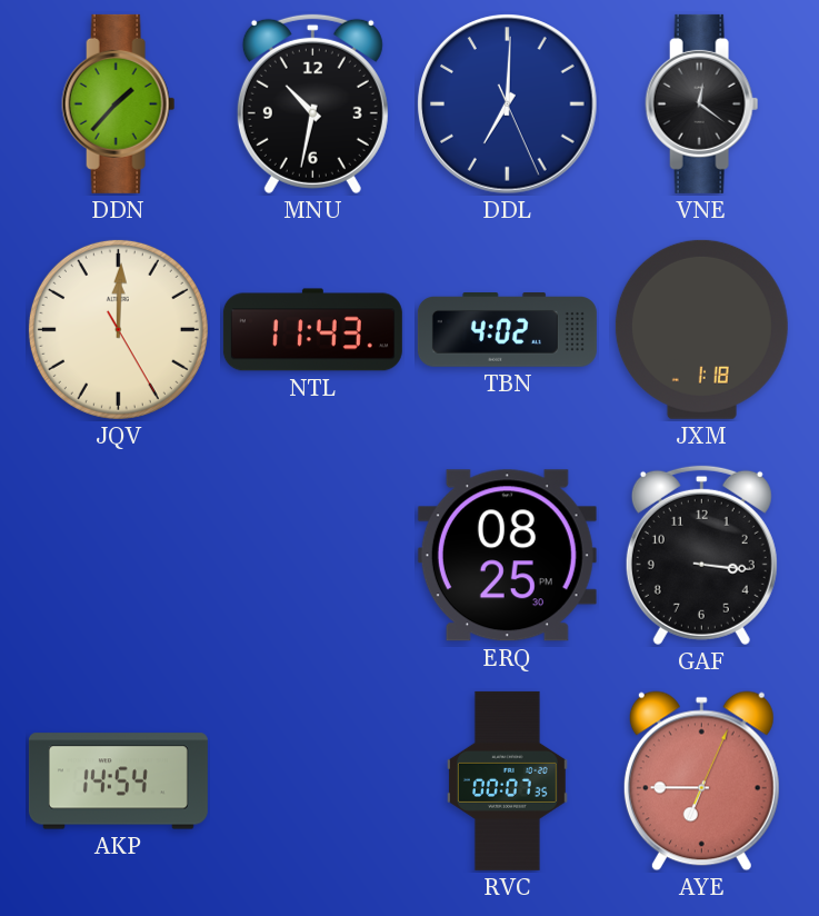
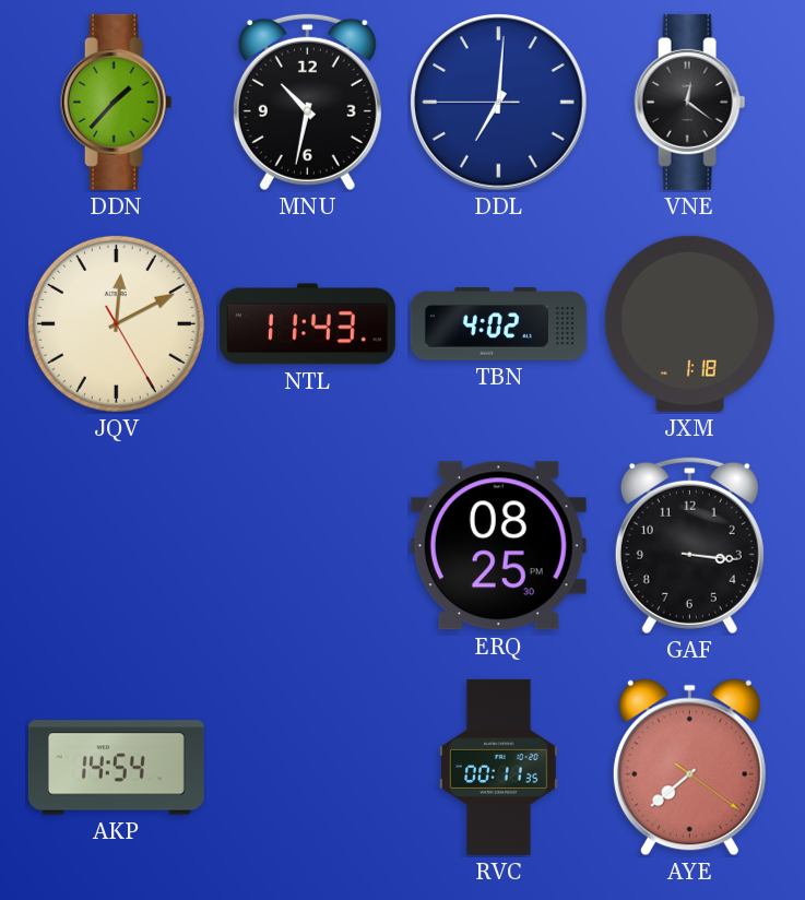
DDL: 7:00:26 -> 7:00:45
JQV: 12:00 -> 12:10
RVC: 00:07 -> 00:11
AYE: 6:45 -> 7:38
